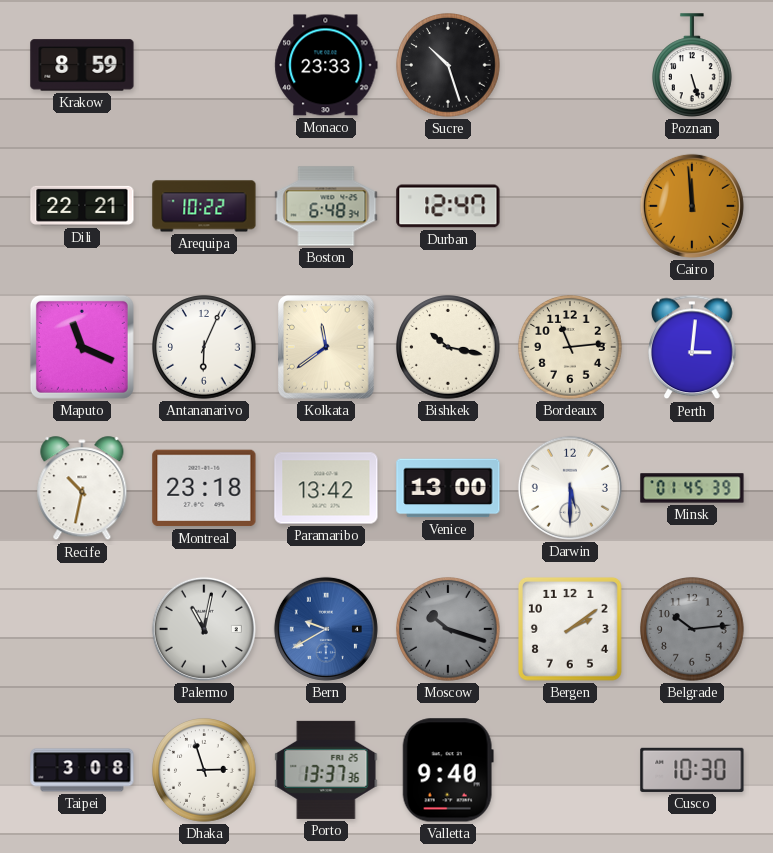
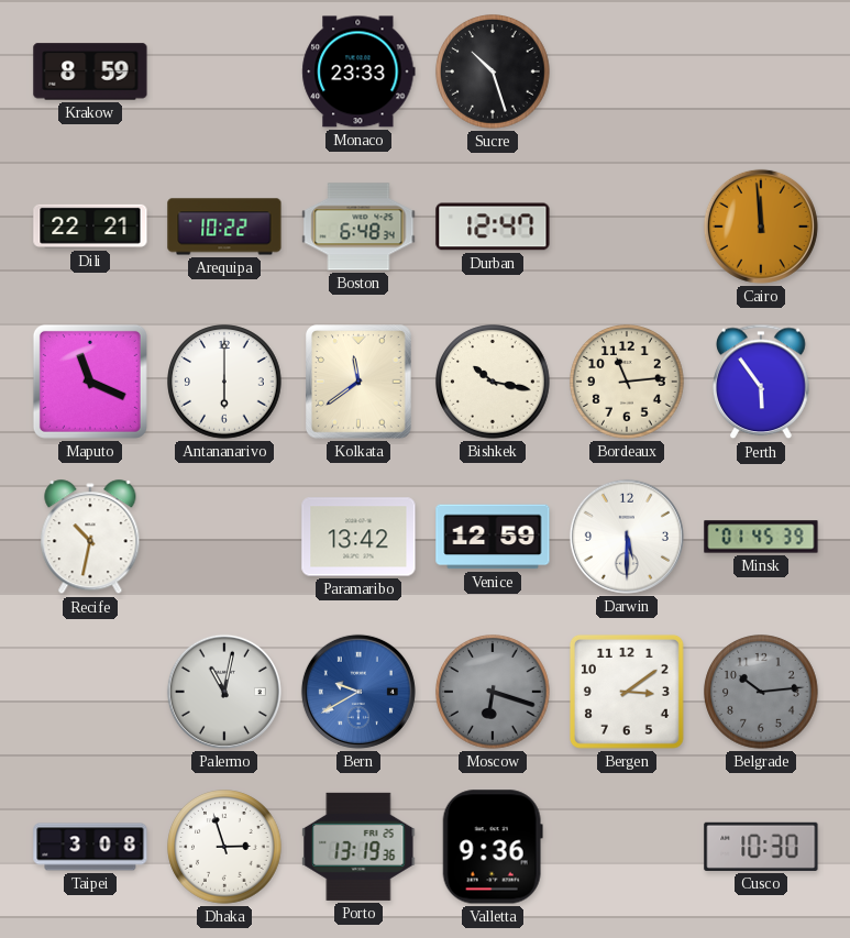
Poznan: 5:27 -> none
Antananarivo: 6:04 -> 6:00
Perth: 3:01 -> 5:54
Montreal: 23:18 -> none
Venice: 13:00 -> 12:59
Moscow: 10:18 -> 6:18
Bergen: 2:09 -> 3:09
Porto: 13:37 -> 13:19
Valletta: 9:40 -> 9:36
